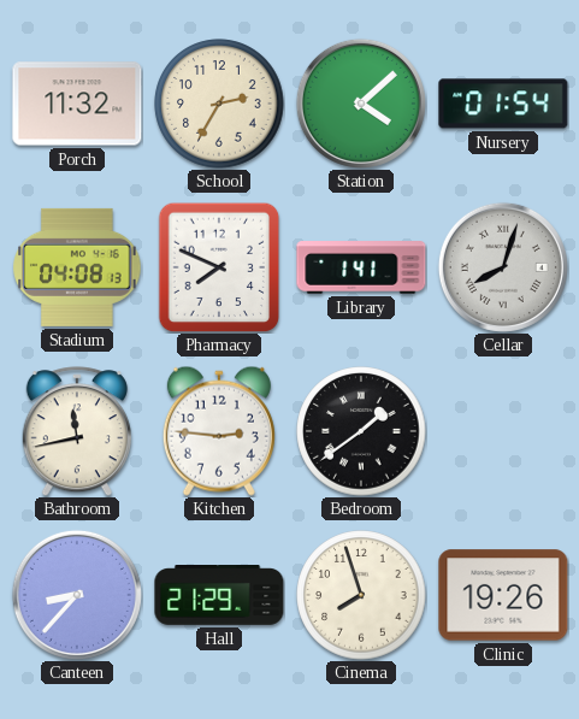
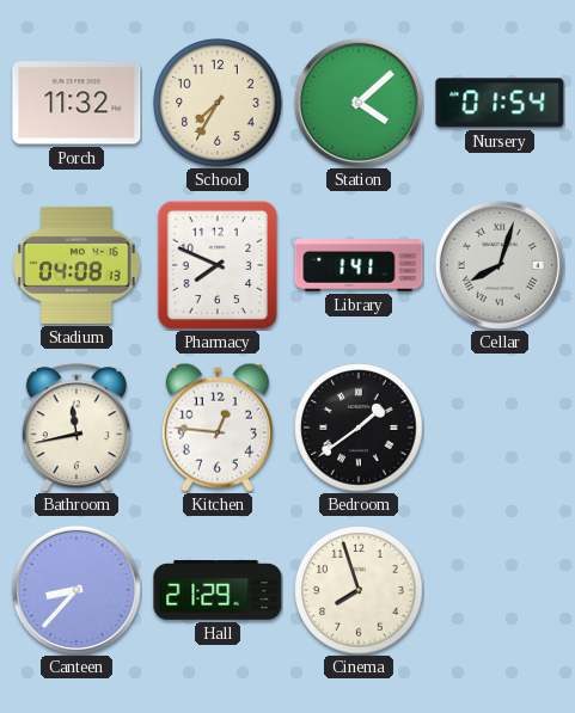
School: 2:35 -> 7:35
Kitchen: 2:46 -> 12:46
Clinic: 19:26 -> none
